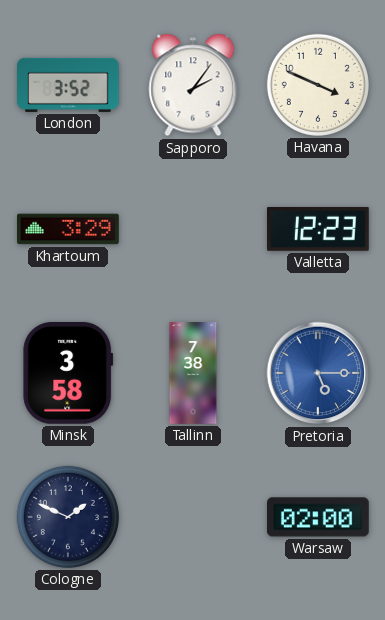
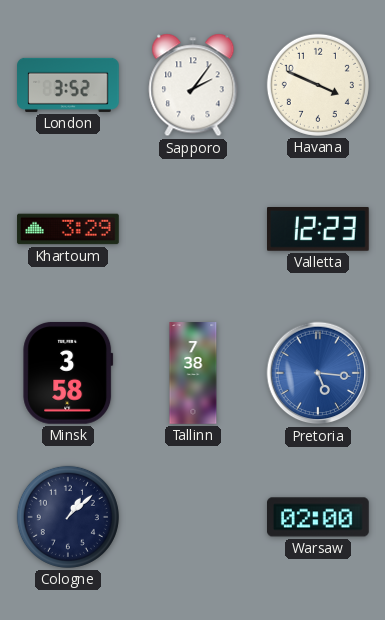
Pretoria: 5:15 -> 5:16
Cologne: 1:49 -> 1:08
